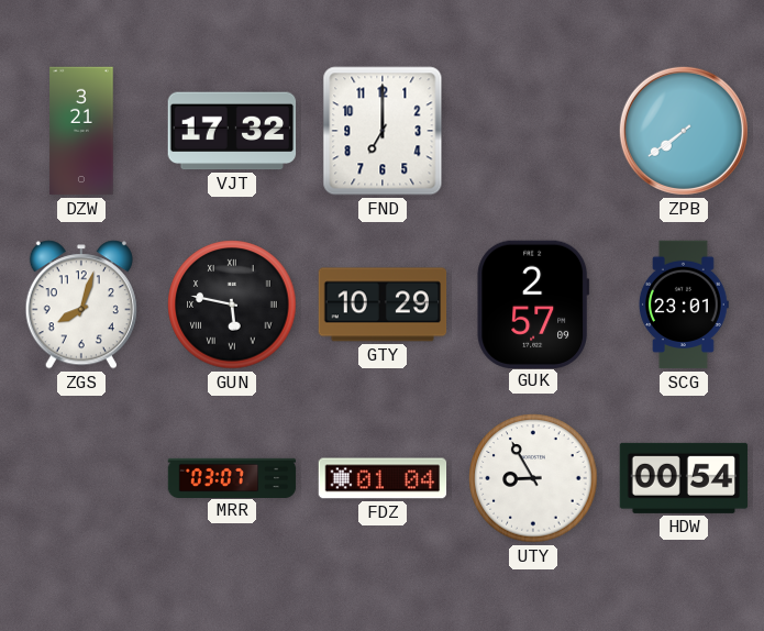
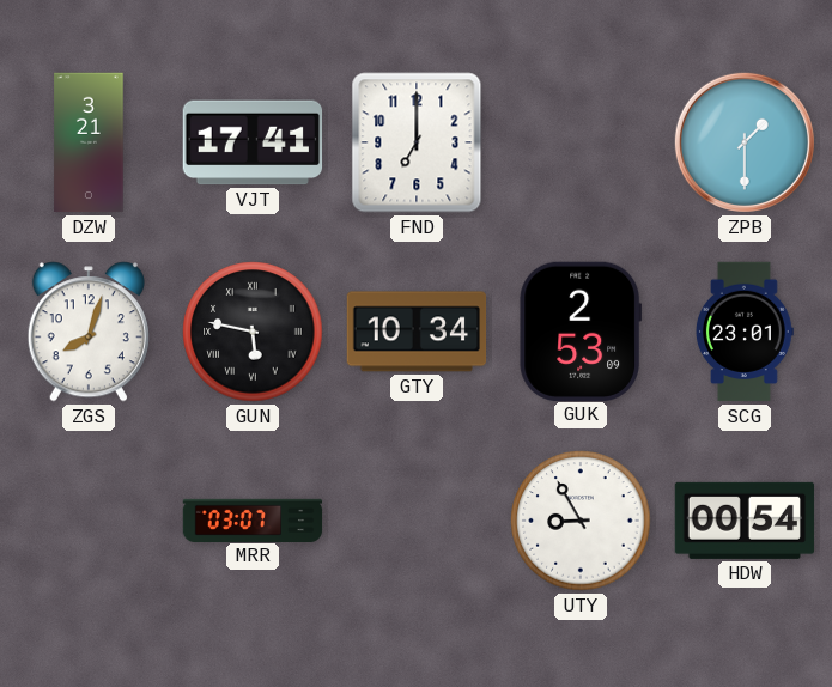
VJT: 17:32 -> 17:41
ZPB: 7:39 -> 1:30
GTY: 10:29 -> 10:34
GUK: 2:57 -> 2:53
FDZ: 01:04 -> none
